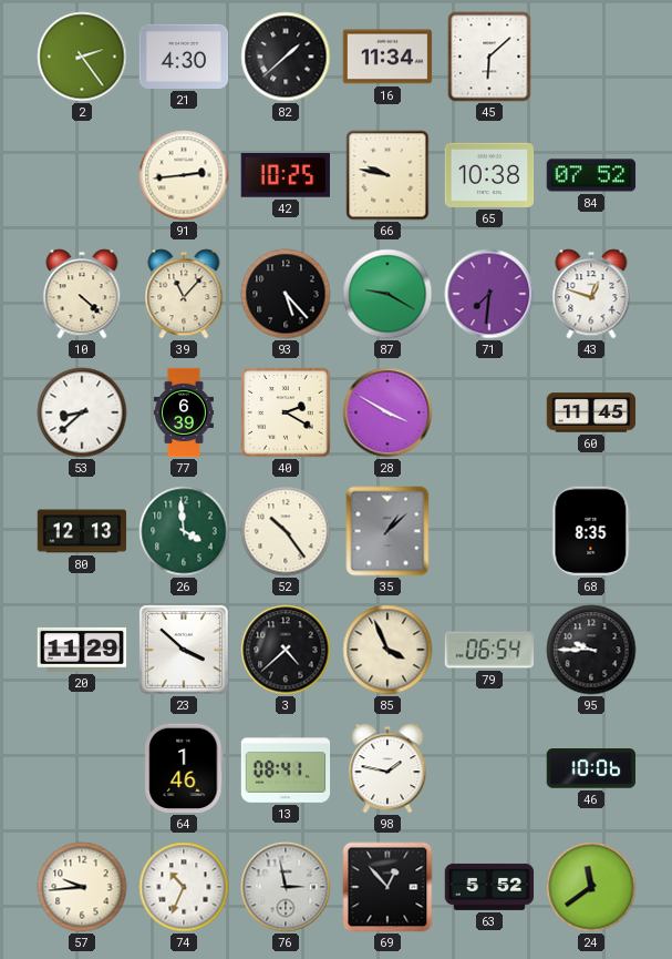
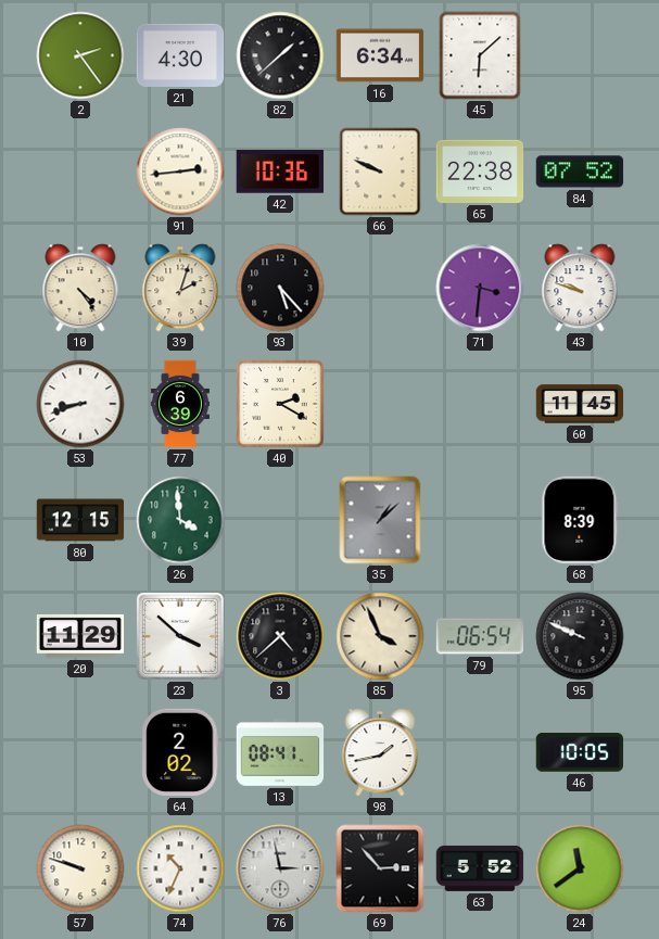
16: 11:34 -> 6:34
42: 10:25 -> 10:36
66: 9:47 -> 9:49
65: 10:38 -> 22:38
10: 4:22 -> 4:24
39: 11:07 -> 2:03
87: 9:20 -> none
71: 7:31 -> 3:31
43: 12:48 -> 9:48
53: 8:38 -> 8:42
28: 3:50 -> none
80: 12:13 -> 12:15
52: 10:24 -> none
68: 8:35 -> 8:39
95: 9:45 -> 9:49
64: 1:46 -> 2:02
98: 1:47 -> 1:43
46: 10:06 -> 10:05
57: 9:44 -> 9:48
69: 12:53 -> 2:53
